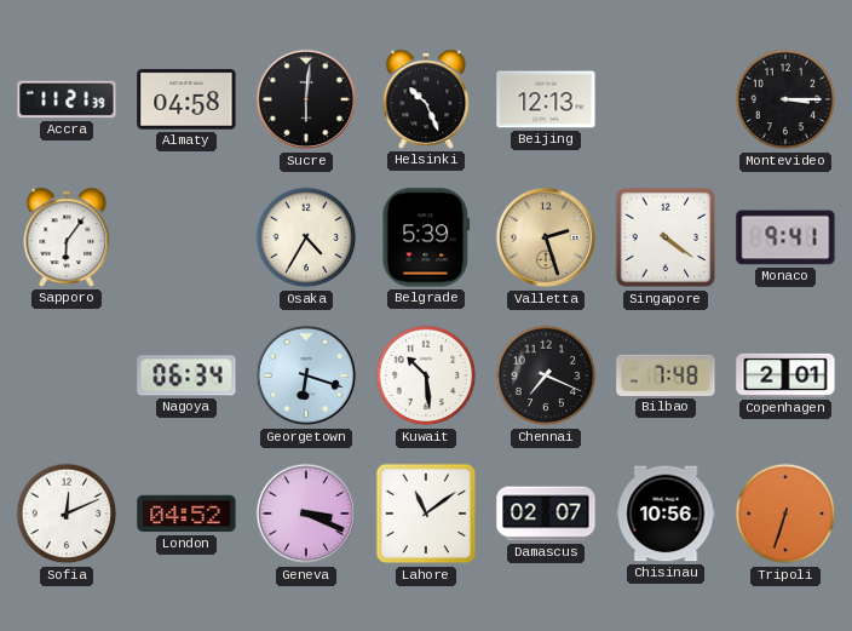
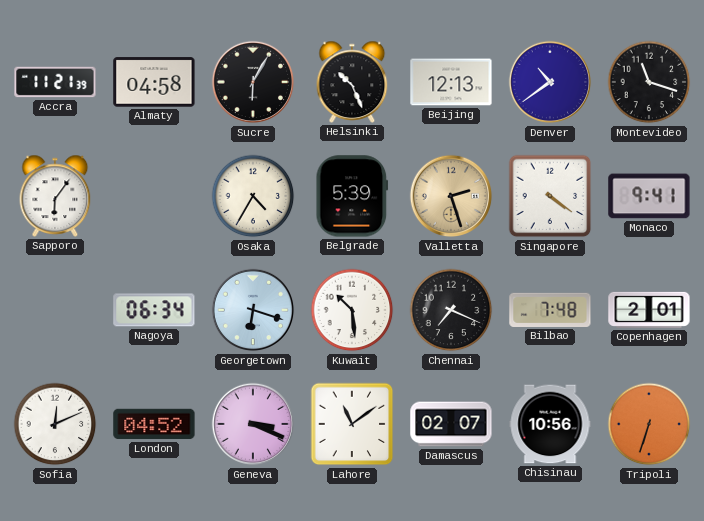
Sucre: 6:01 -> 6:05
Denver: none -> 10:39
Montevideo: 3:15 -> 11:18
